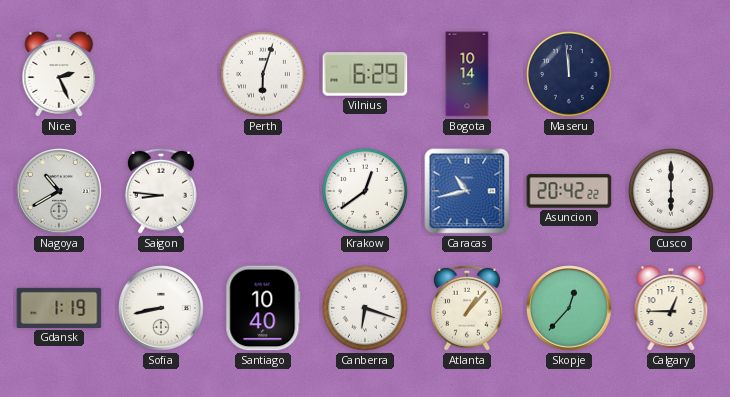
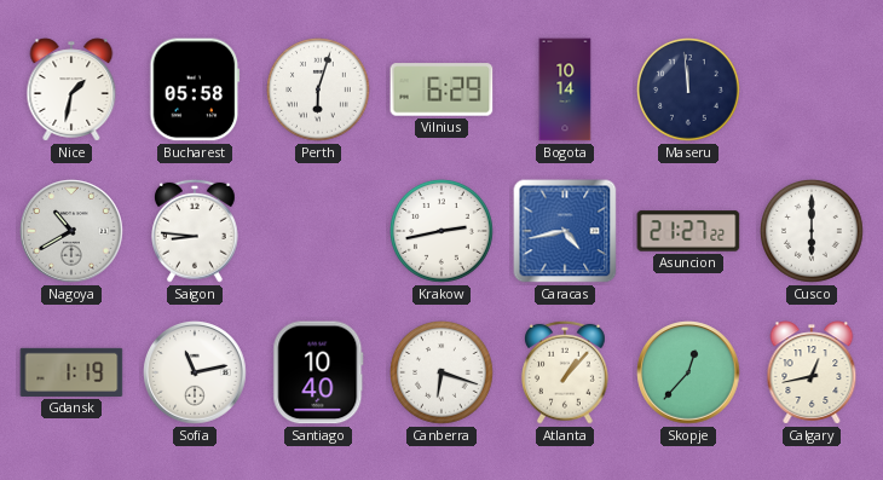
Nice: 2:26 -> 1:32
Bucharest: none -> 05:58
Krakow: 12:39 -> 2:43
Caracas: 10:43 -> 4:43
Asuncion: 20:42 -> 21:27
Sofia: 8:43 -> 11:13
Calgary: 12:45 -> 12:43
